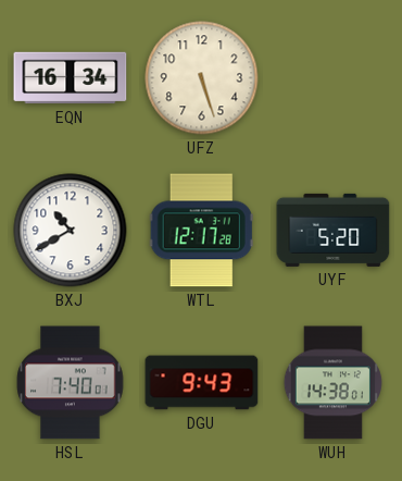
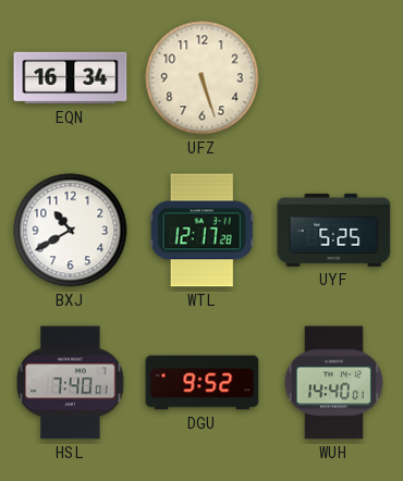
UYF: 5:20 -> 5:25
DGU: 9:43 -> 9:52
WUH: 14:38 -> 14:40
